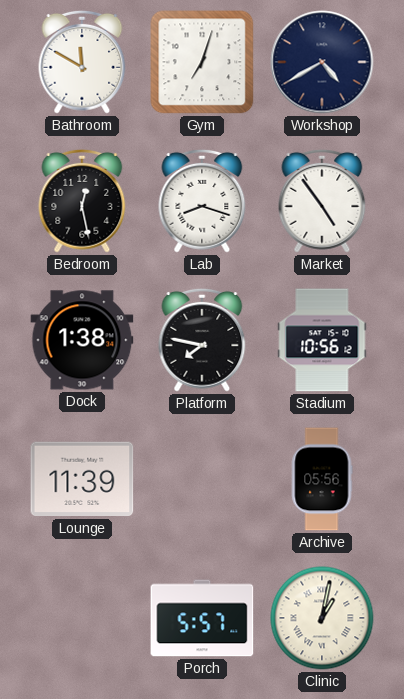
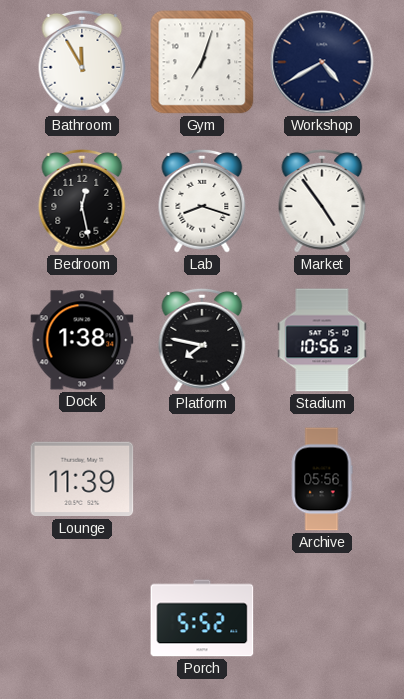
Bathroom: 11:50 -> 11:55
Porch: 5:57 -> 5:52
Clinic: 1:02 -> none
